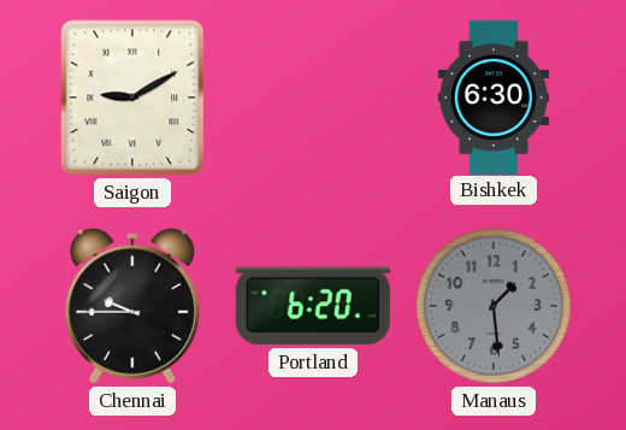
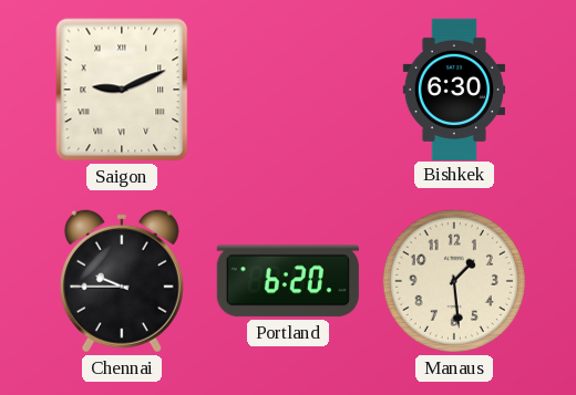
Saigon: 9:10 -> 9:11
Manaus dial: grey -> cream
